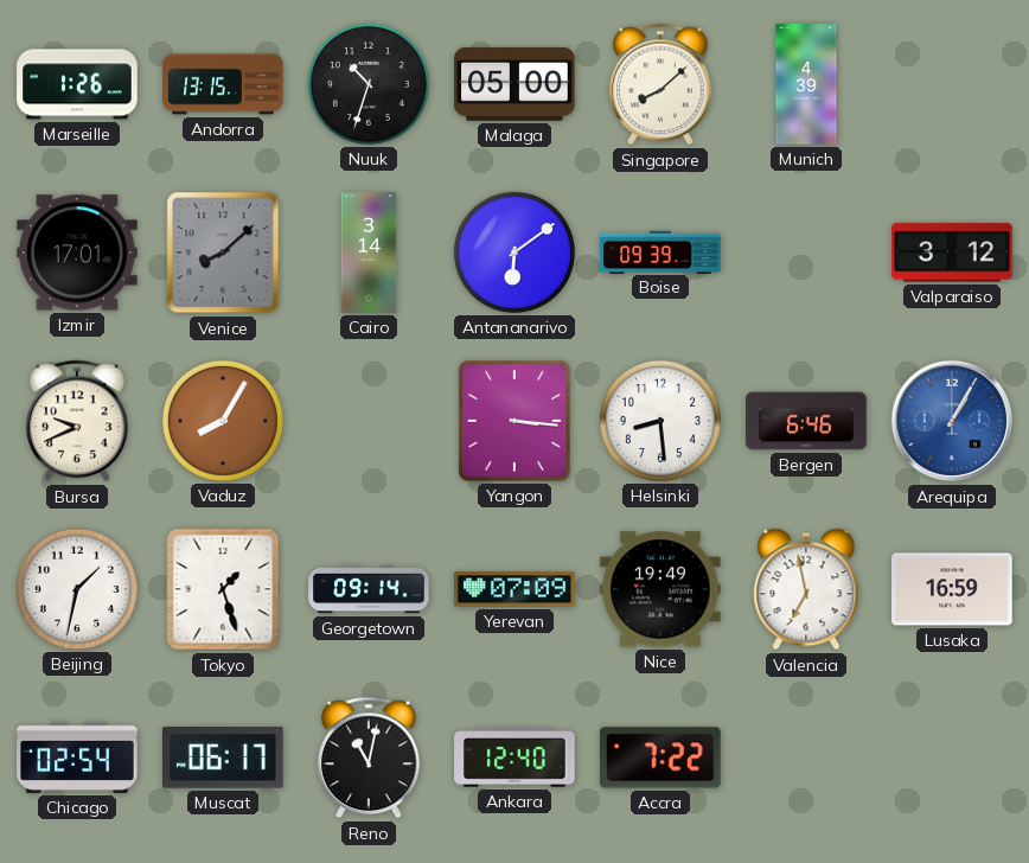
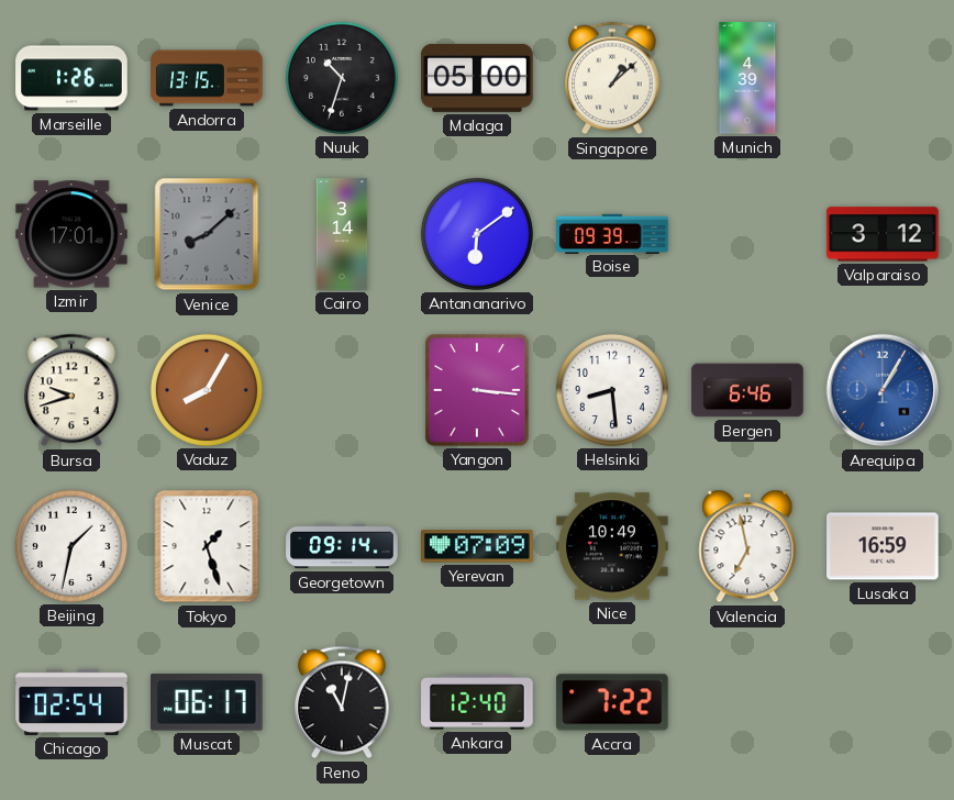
Singapore: 8:08 -> 1:08
Bursa: 9:41 -> 9:42
Nice: 19:49 -> 10:49
